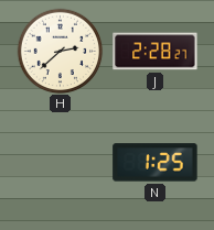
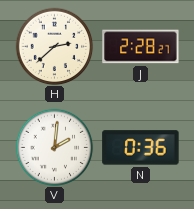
V: none -> 2:01
N: 1:25 -> 0:36
